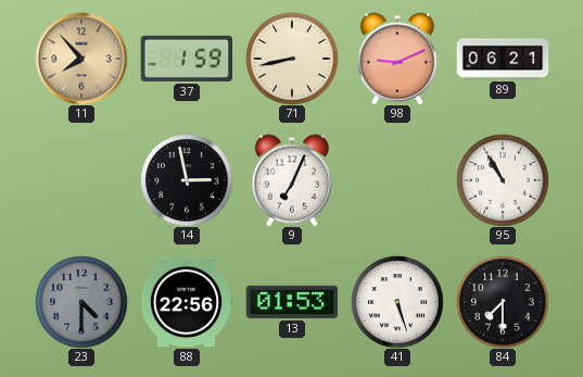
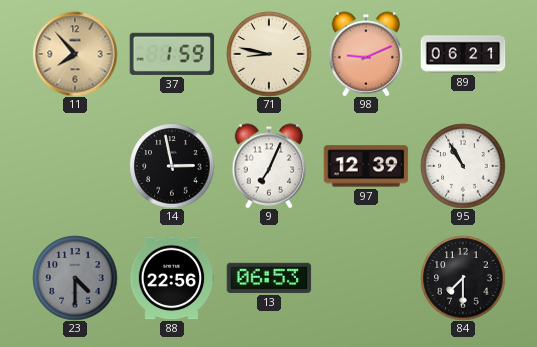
71: 8:43 -> 8:47
97: none -> 12:39
13: 01:53 -> 06:53
41: 5:27 -> none
